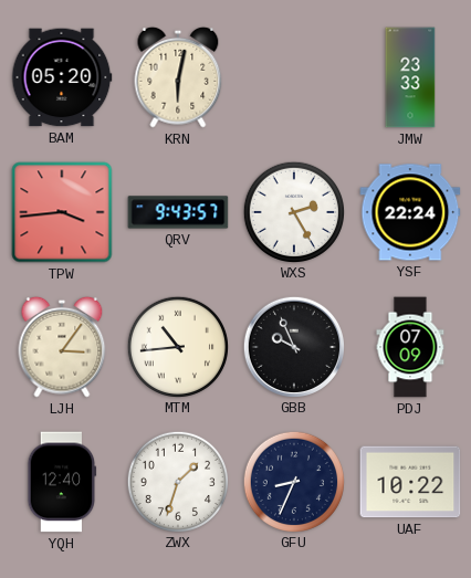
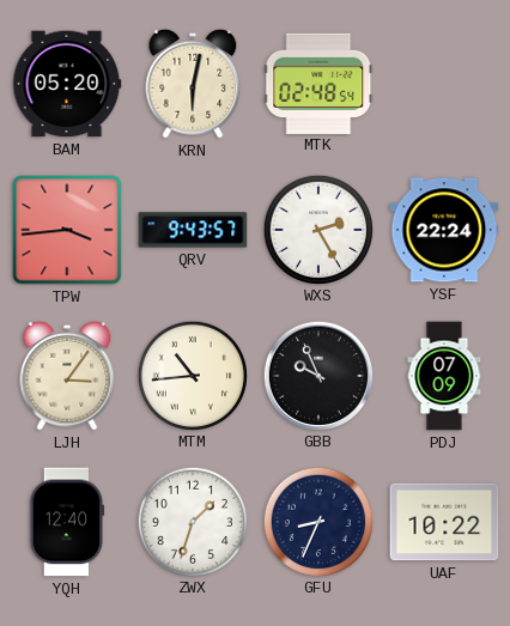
MTK: none -> 02:48
JMW: 23:33 -> none
